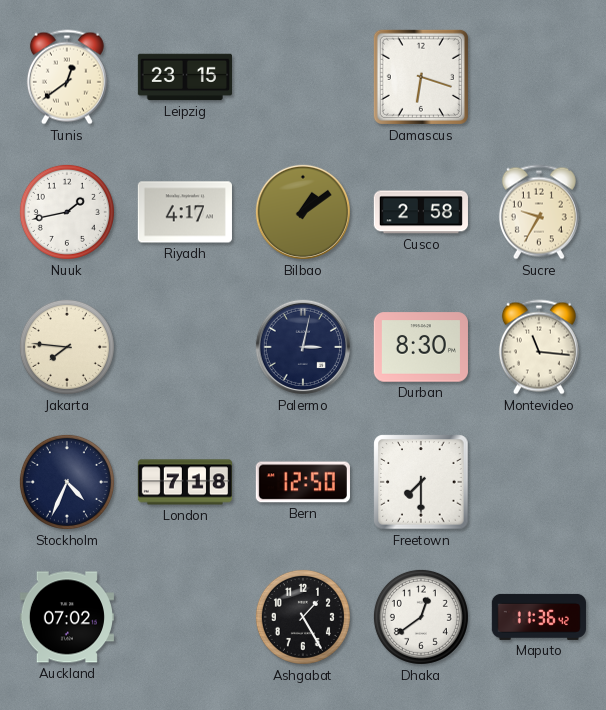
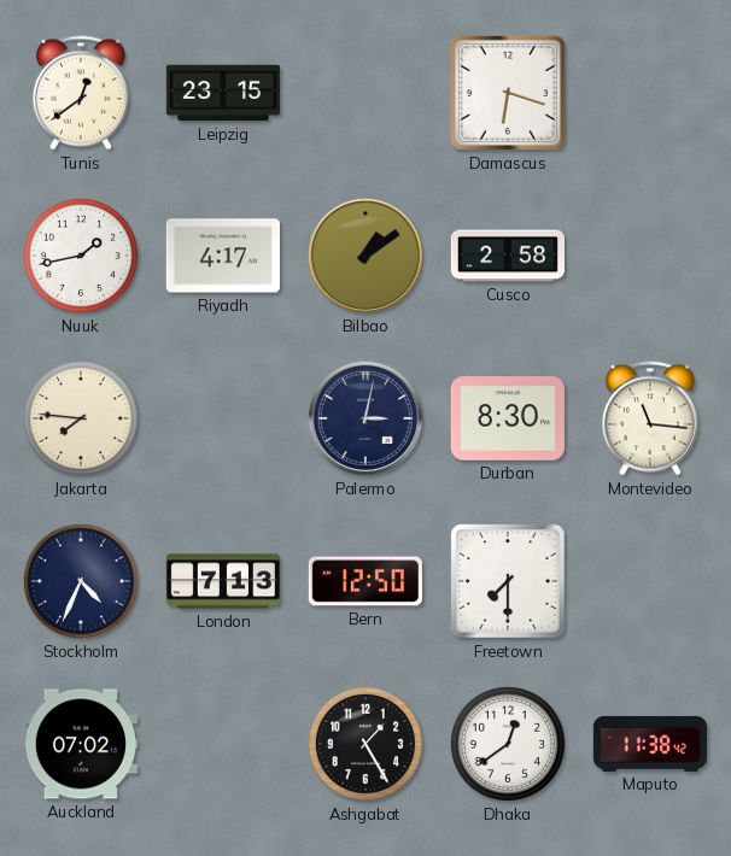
Sucre: 9:35 -> none
London: 7:18 -> 7:13
Maputo: 11:36 -> 11:38
